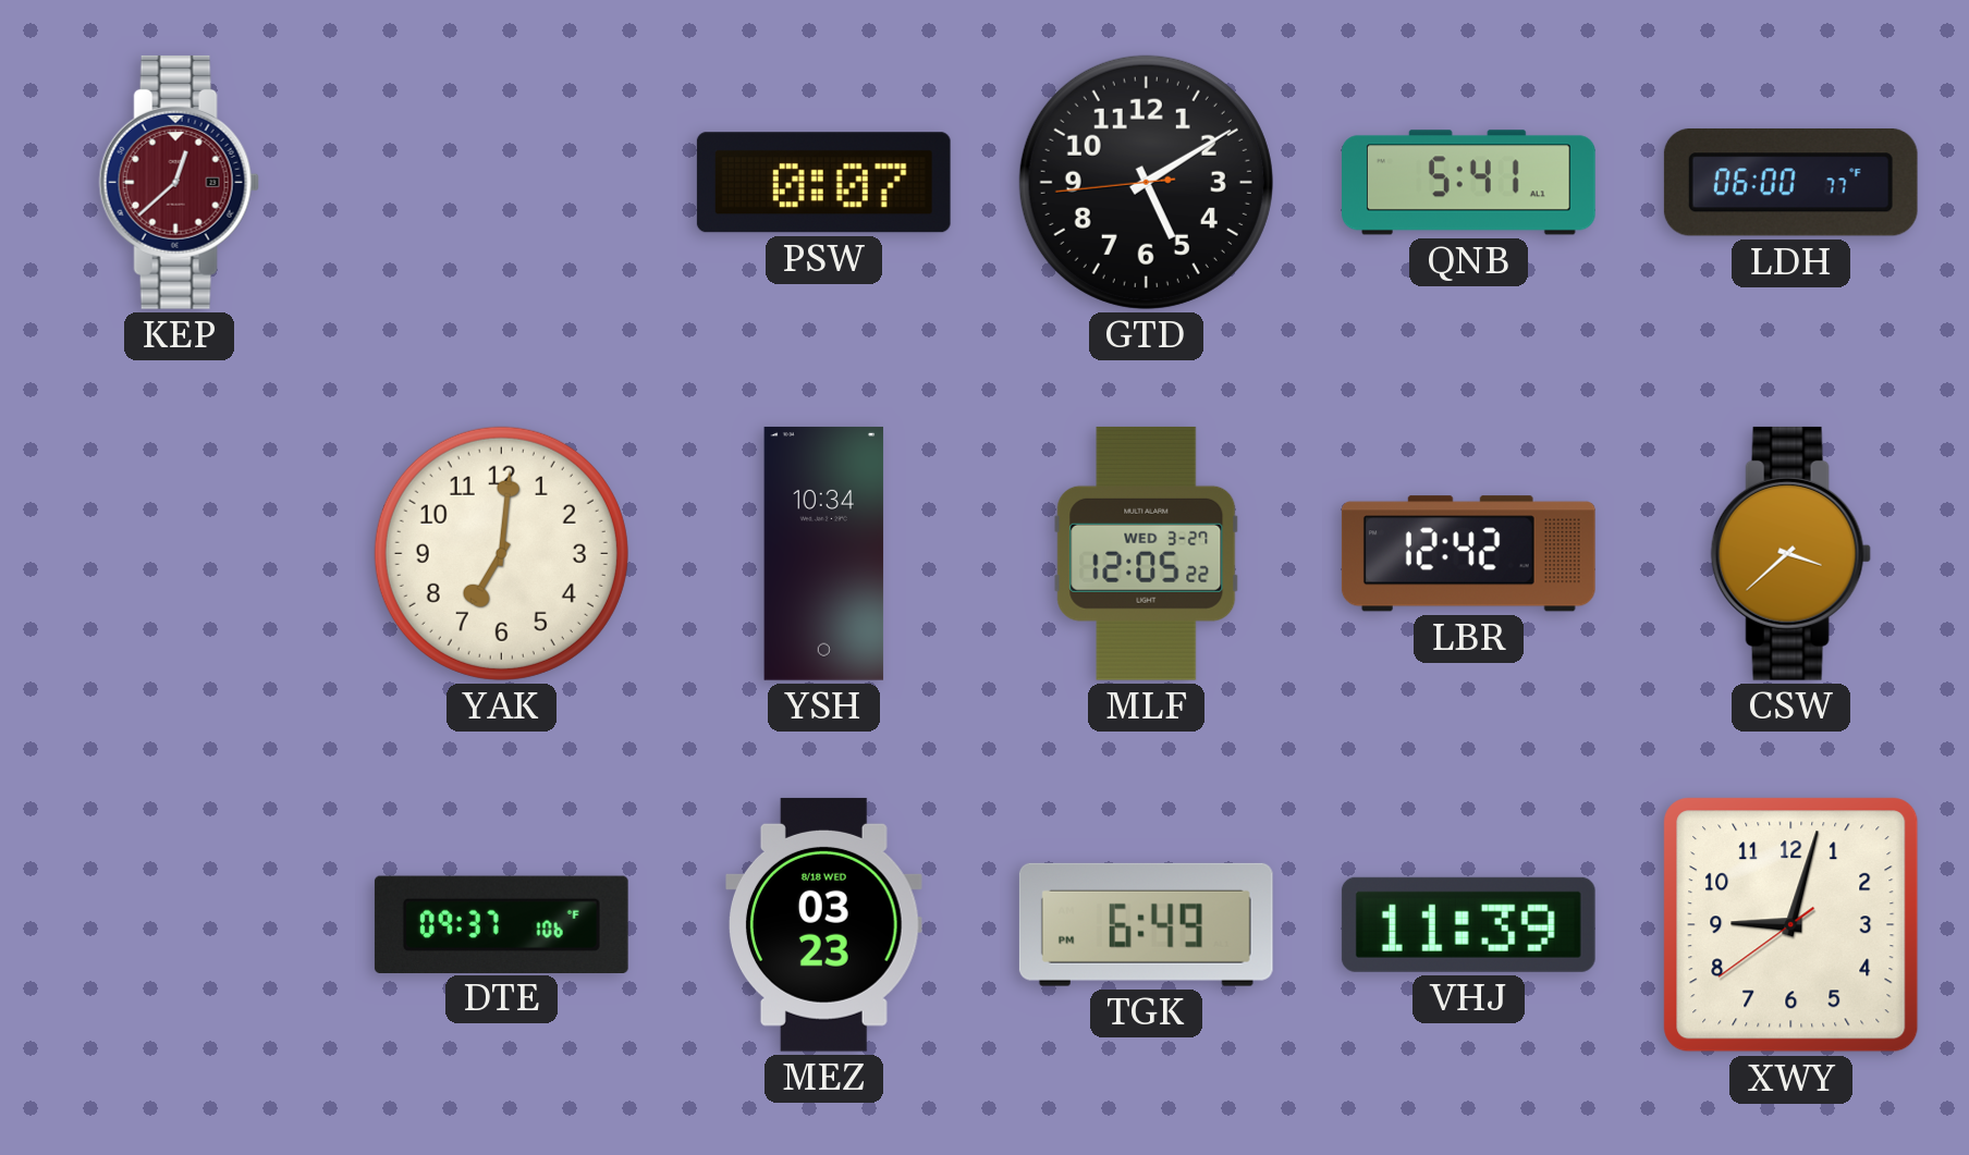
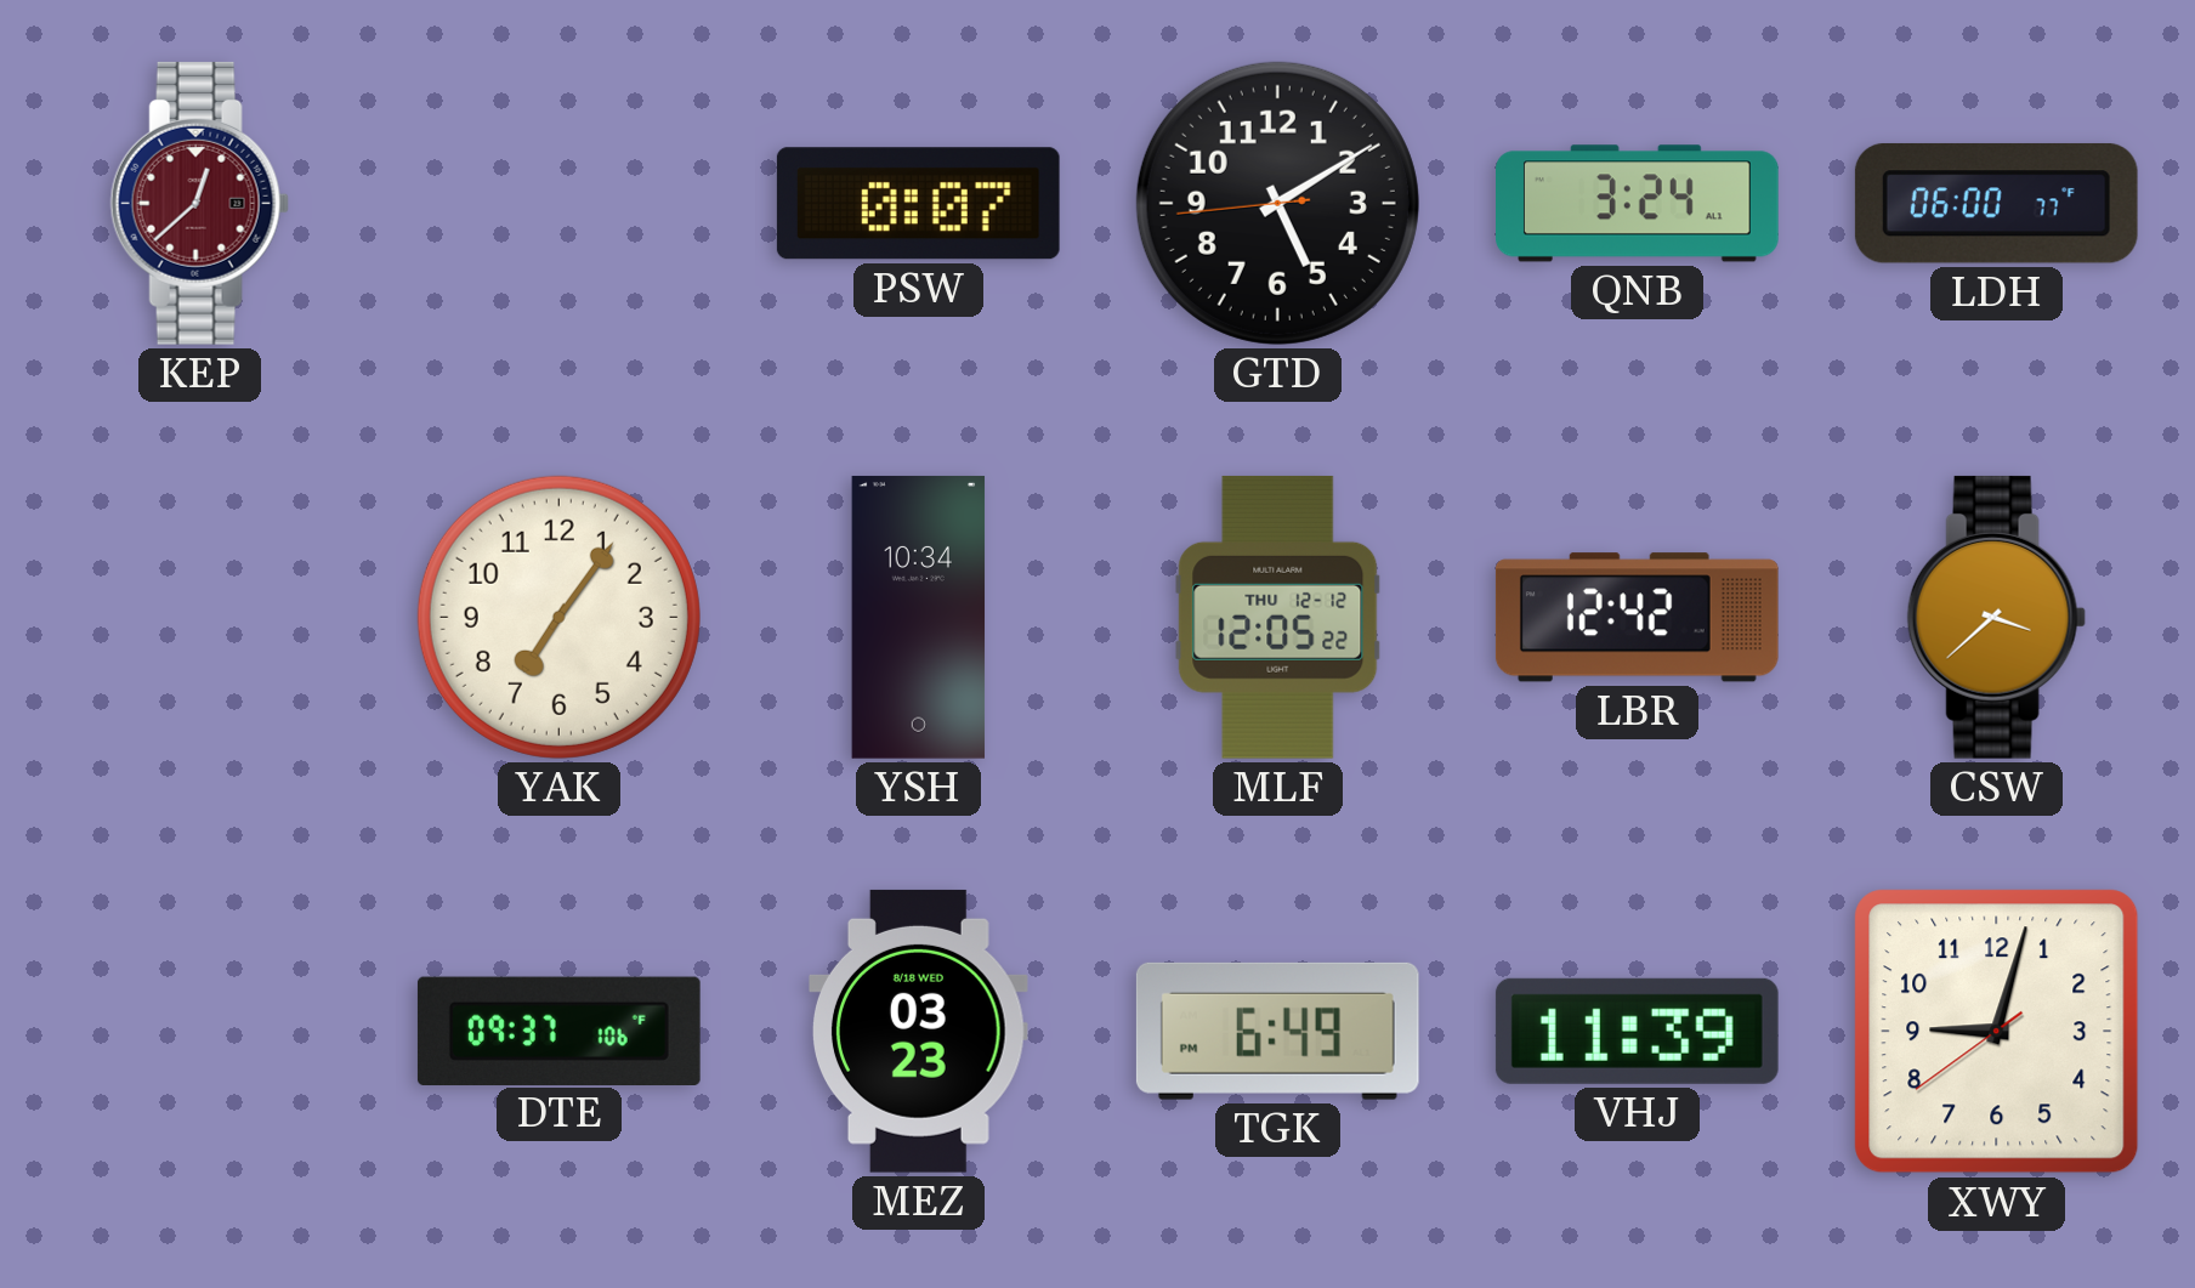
QNB: 5:41 -> 3:24
YAK: 7:01 -> 7:06
MLF date: WED 3-27 -> THU 12-12
